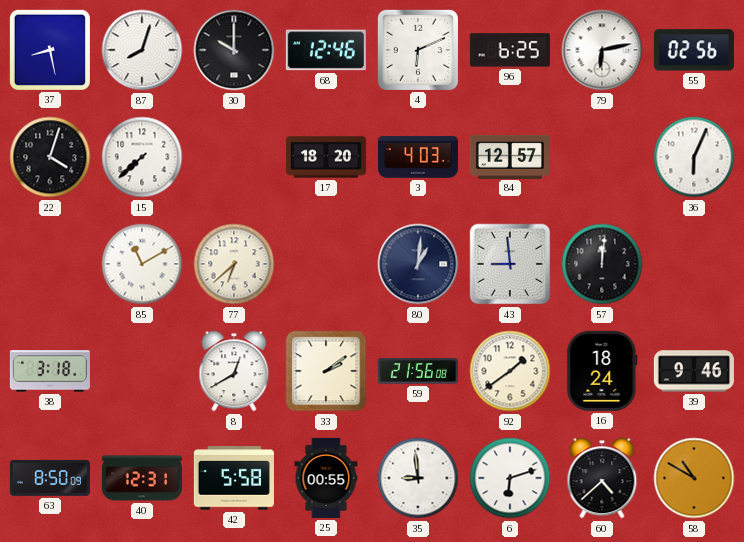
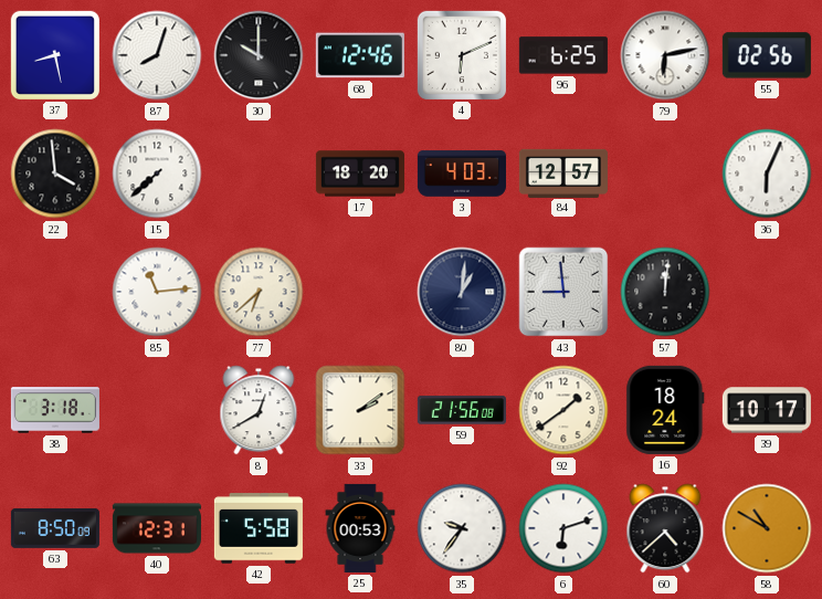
22: 4:03 -> 3:59
85: 11:10 -> 11:14
39: 9:46 -> 10:17
25: 00:55 -> 00:53
35: 8:59 -> 9:36
